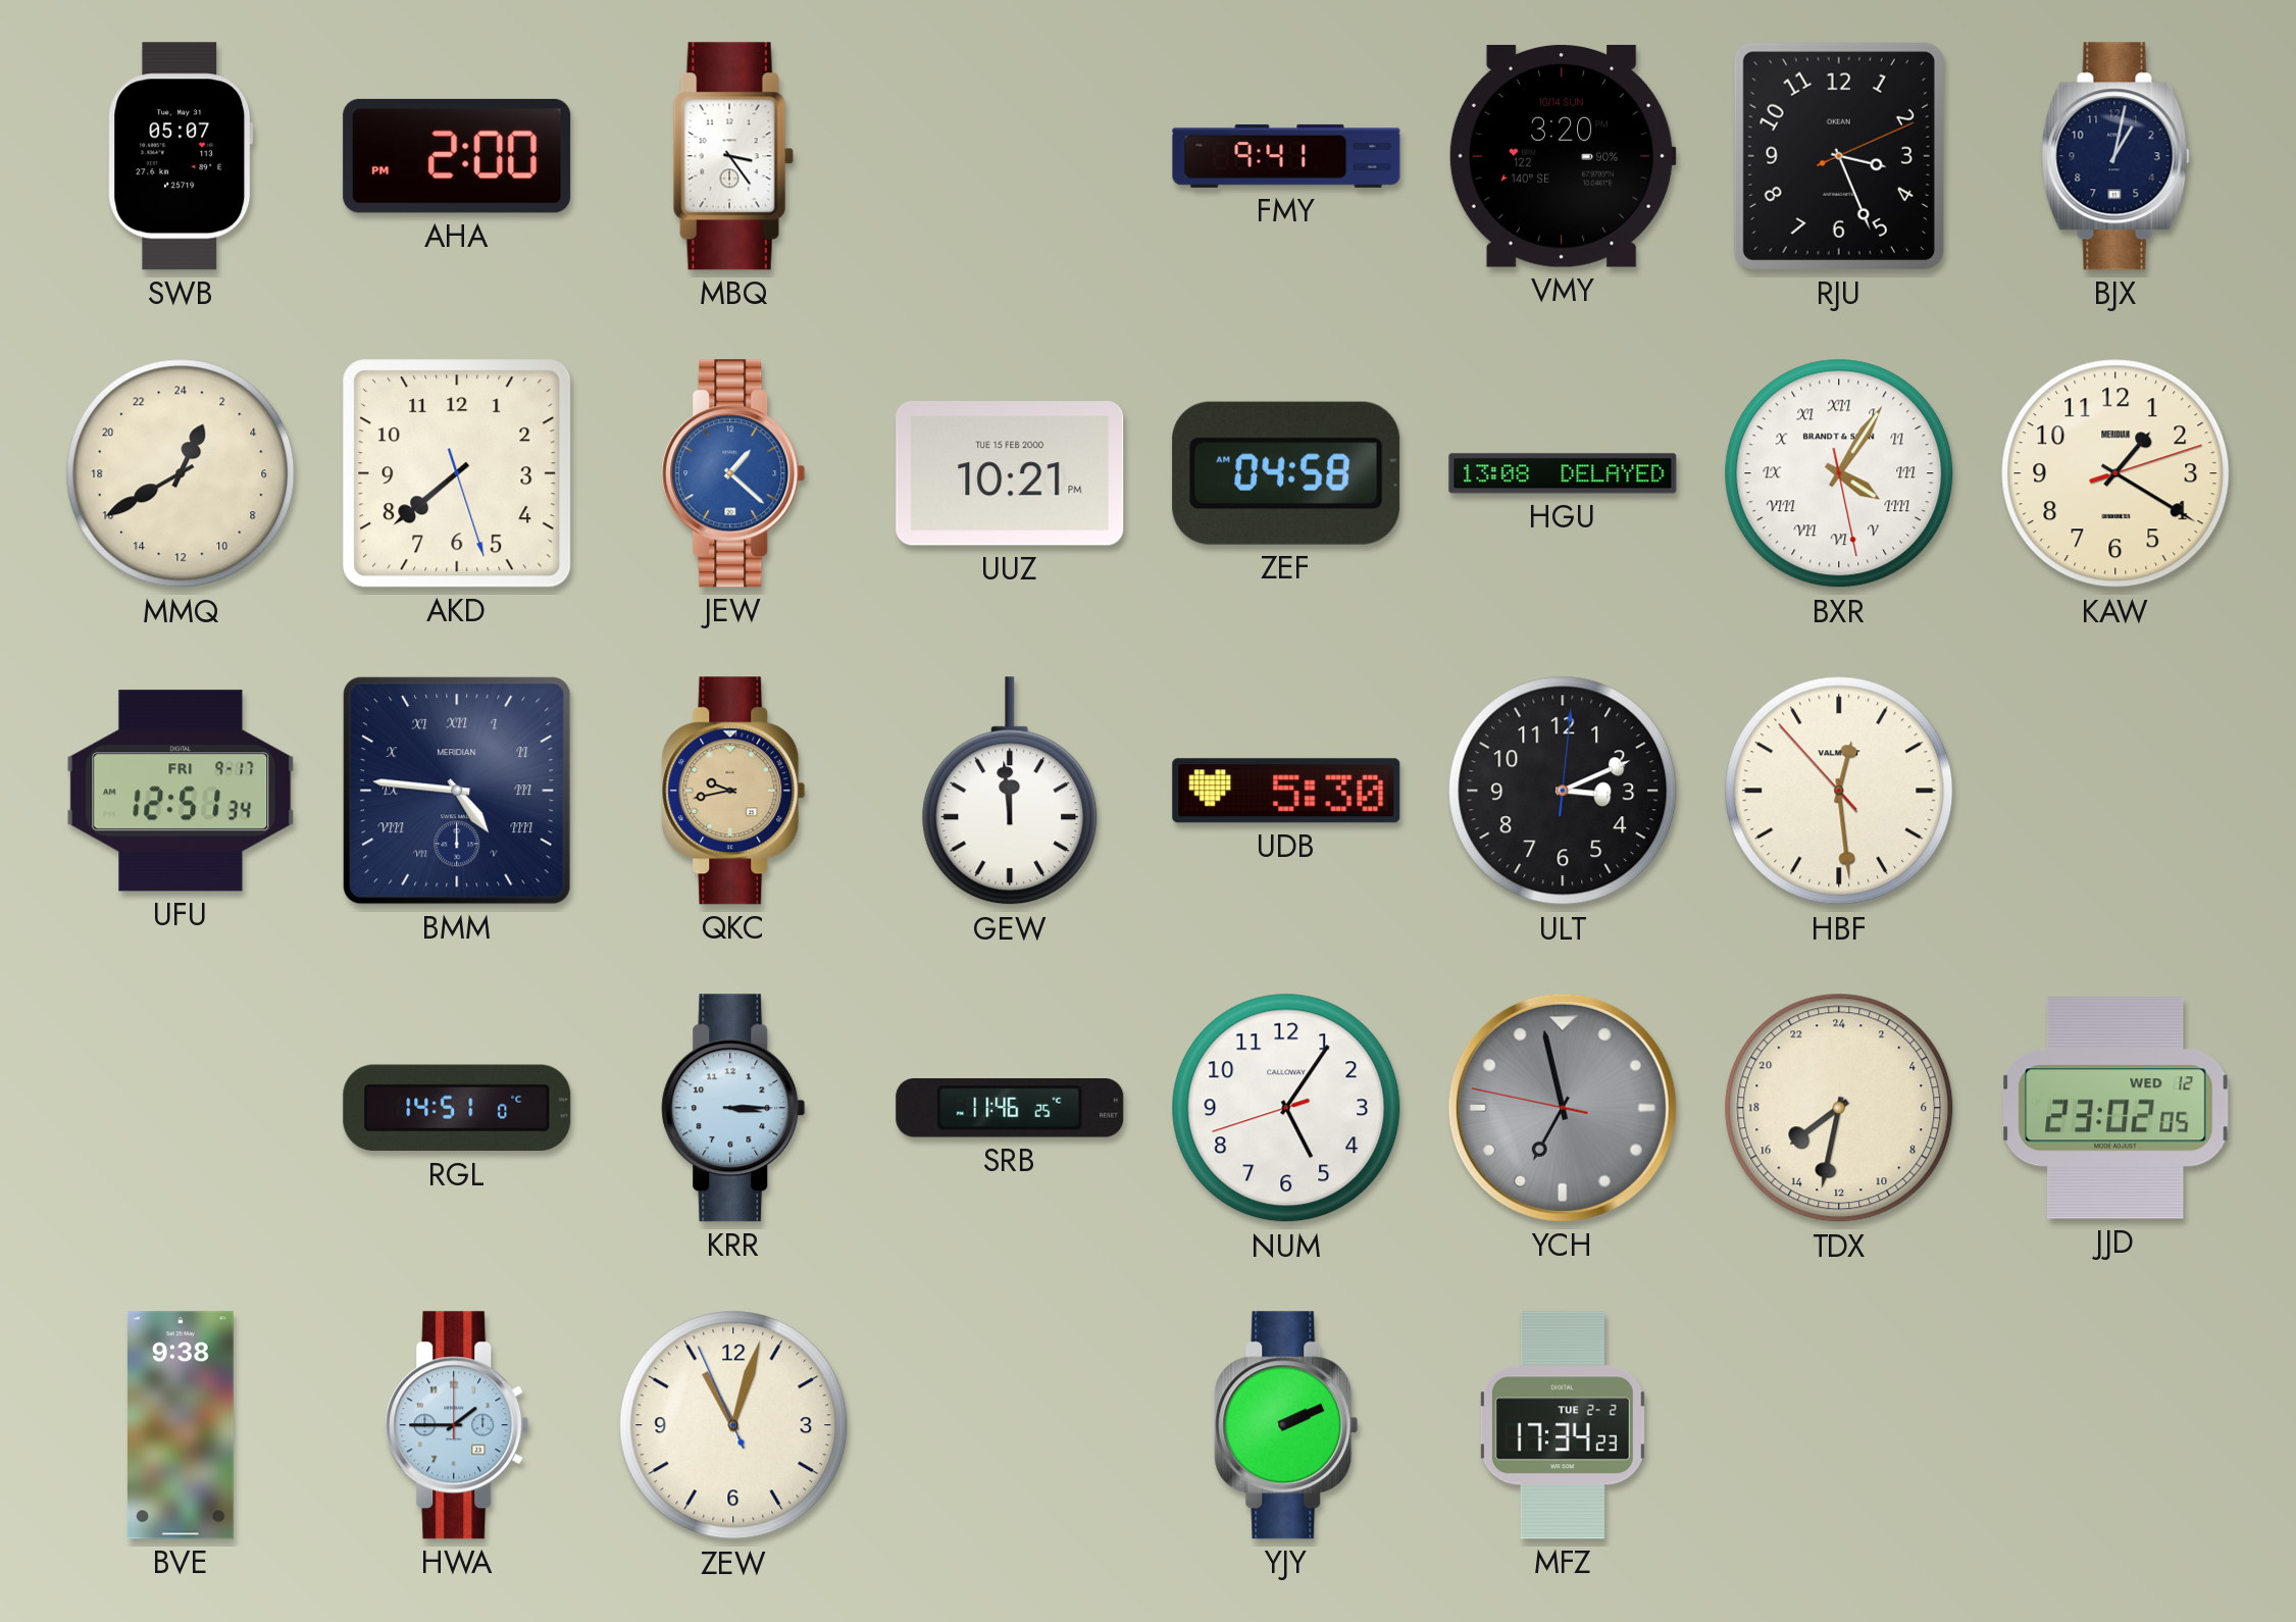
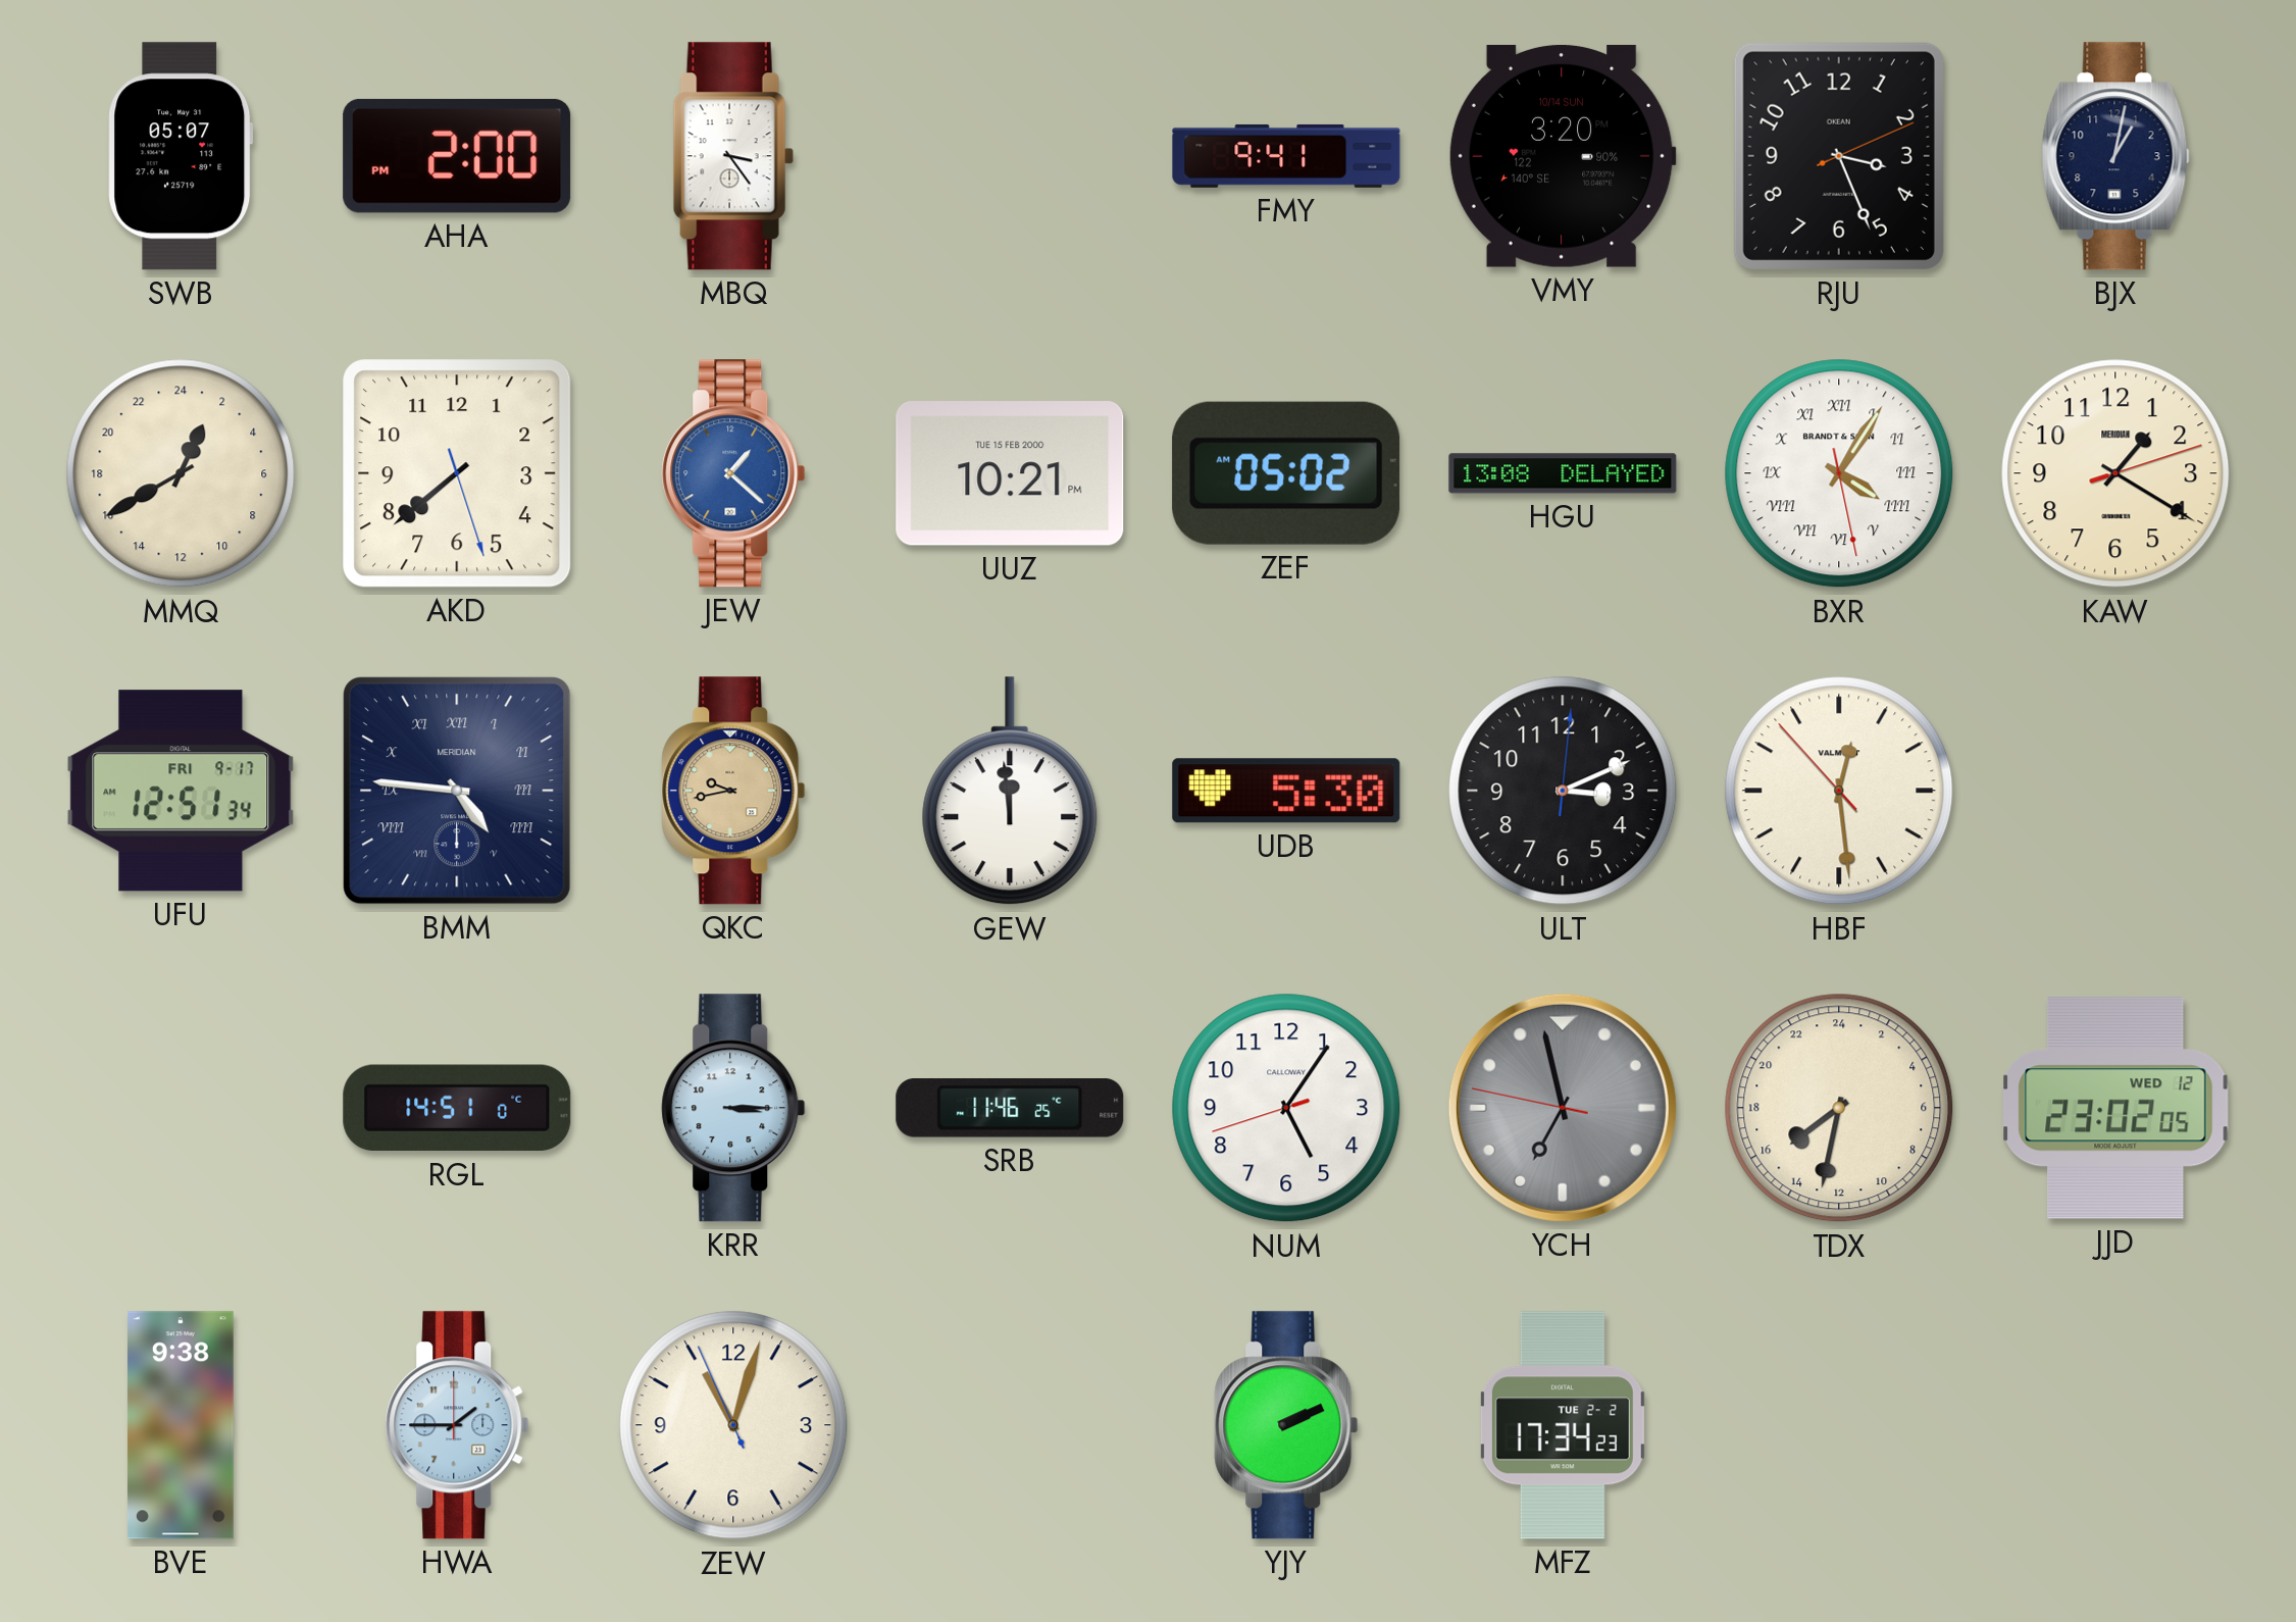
ZEF: 04:58 -> 05:02
